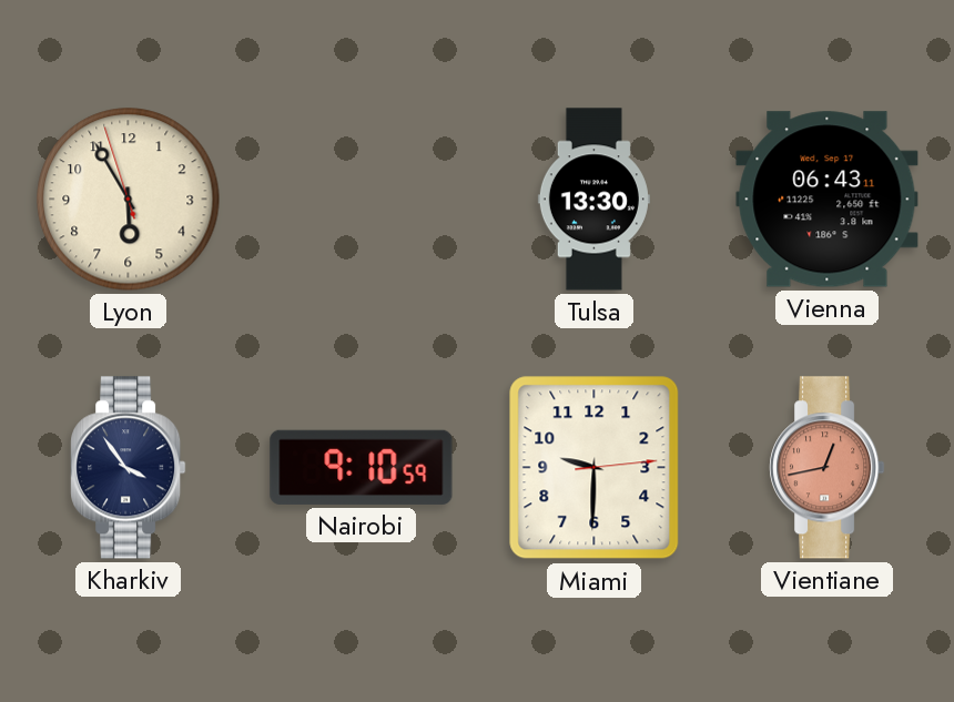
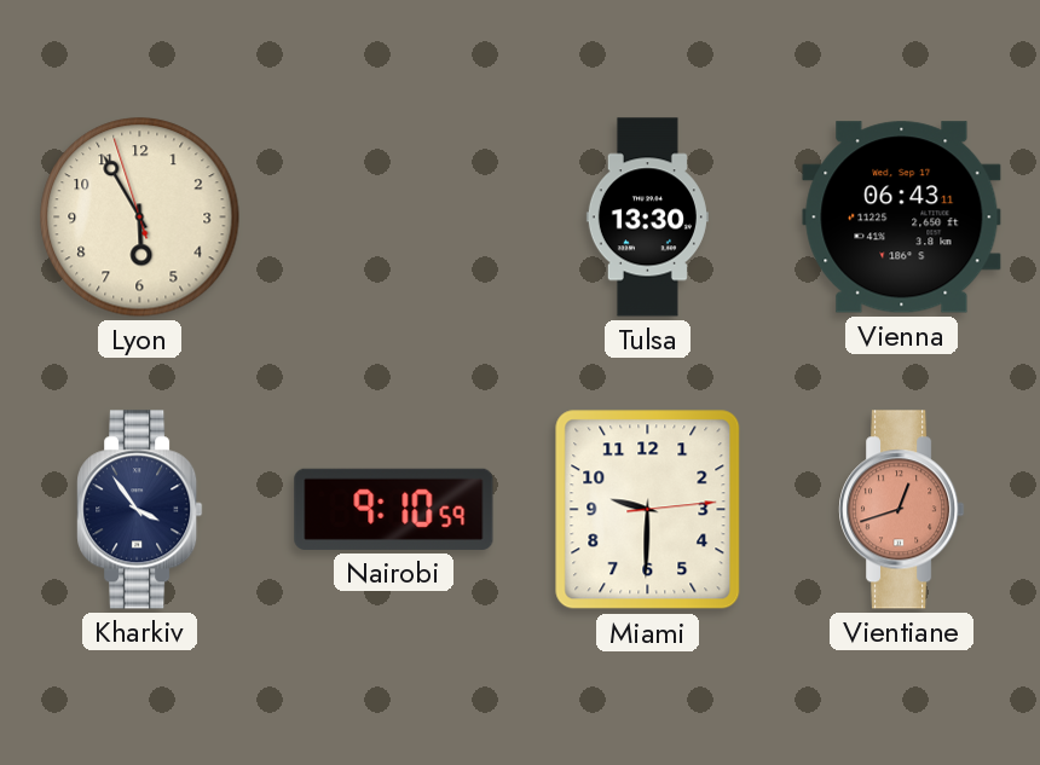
Vientiane: 12:43 -> 12:42
